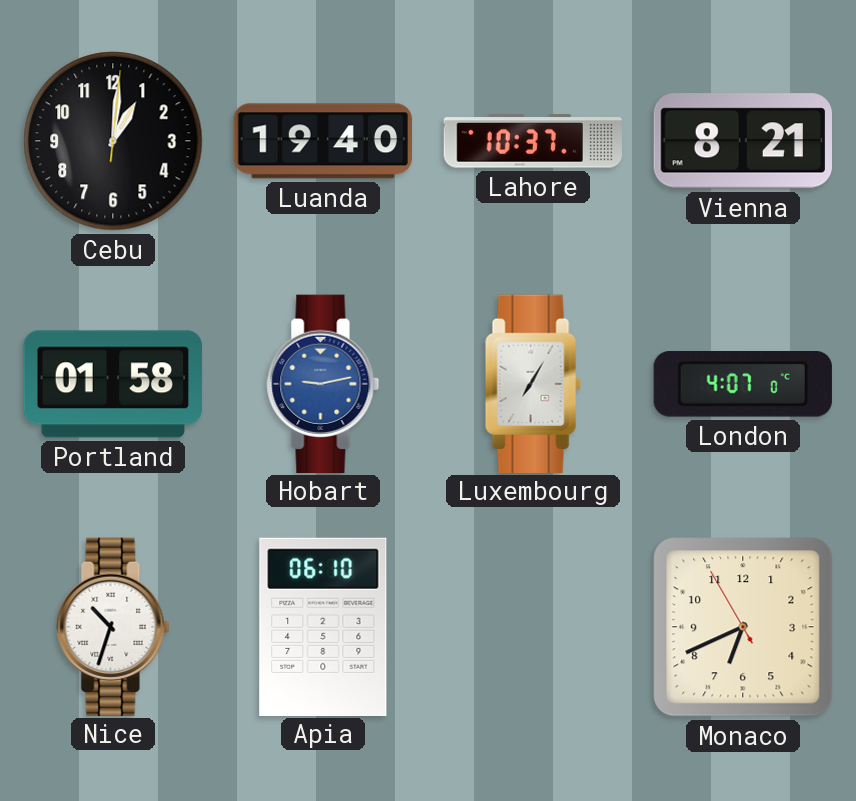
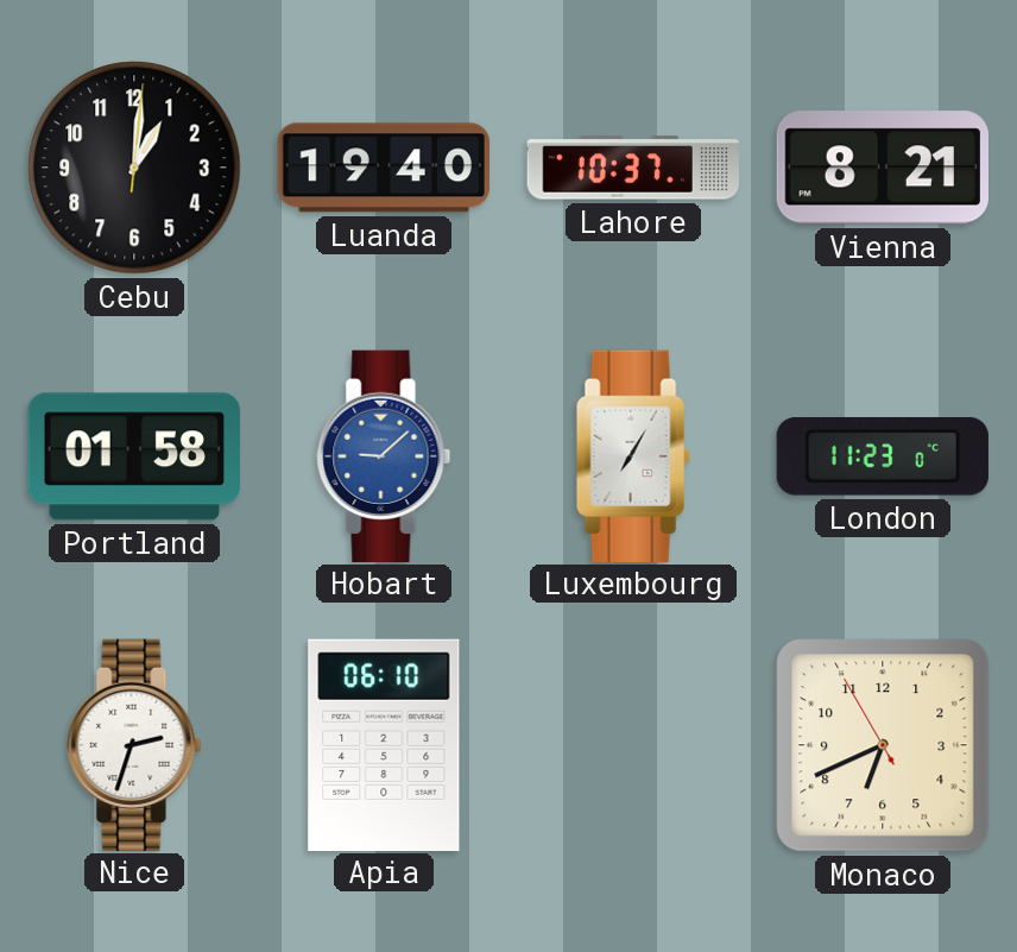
Hobart: 9:13 -> 9:08
London: 4:07 -> 11:23
Nice: 10:33 -> 2:33
